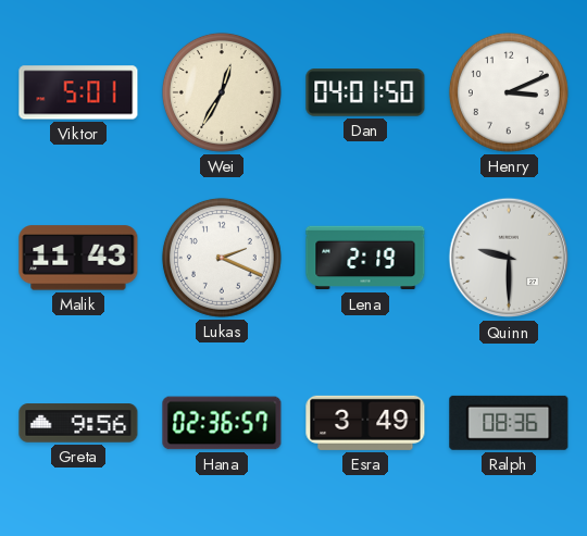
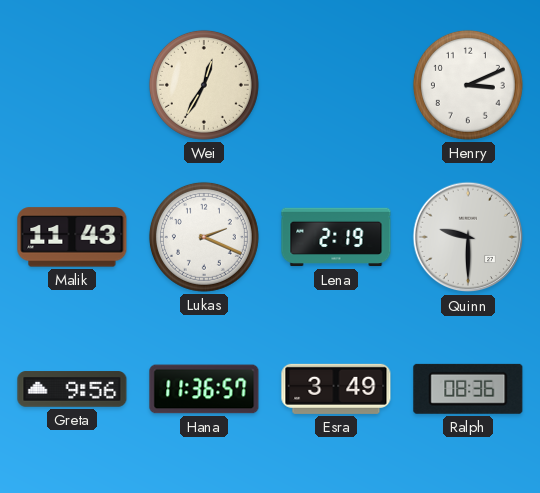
Viktor: 5:01 -> none
Dan: 04:01 -> none
Hana: 02:36 -> 11:36
